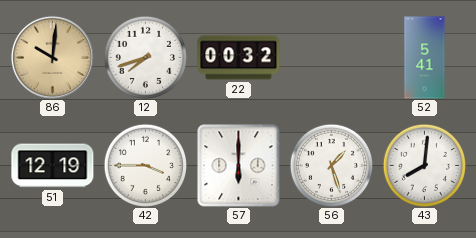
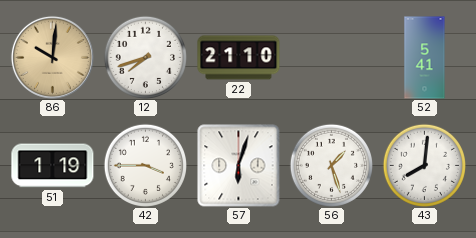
22: 00:32 -> 21:10
51: 12:19 -> 1:19
57: 6:00 -> 6:03
